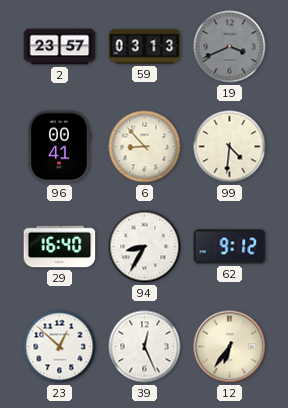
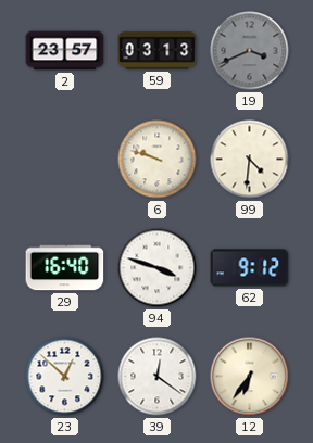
96: 00:41 -> none
6: 8:53 -> 9:48
94: 8:35 -> 3:48
39: 12:26 -> 12:21
